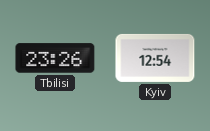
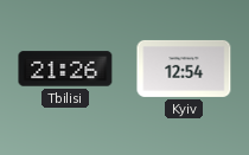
Tbilisi: 23:26 -> 21:26
